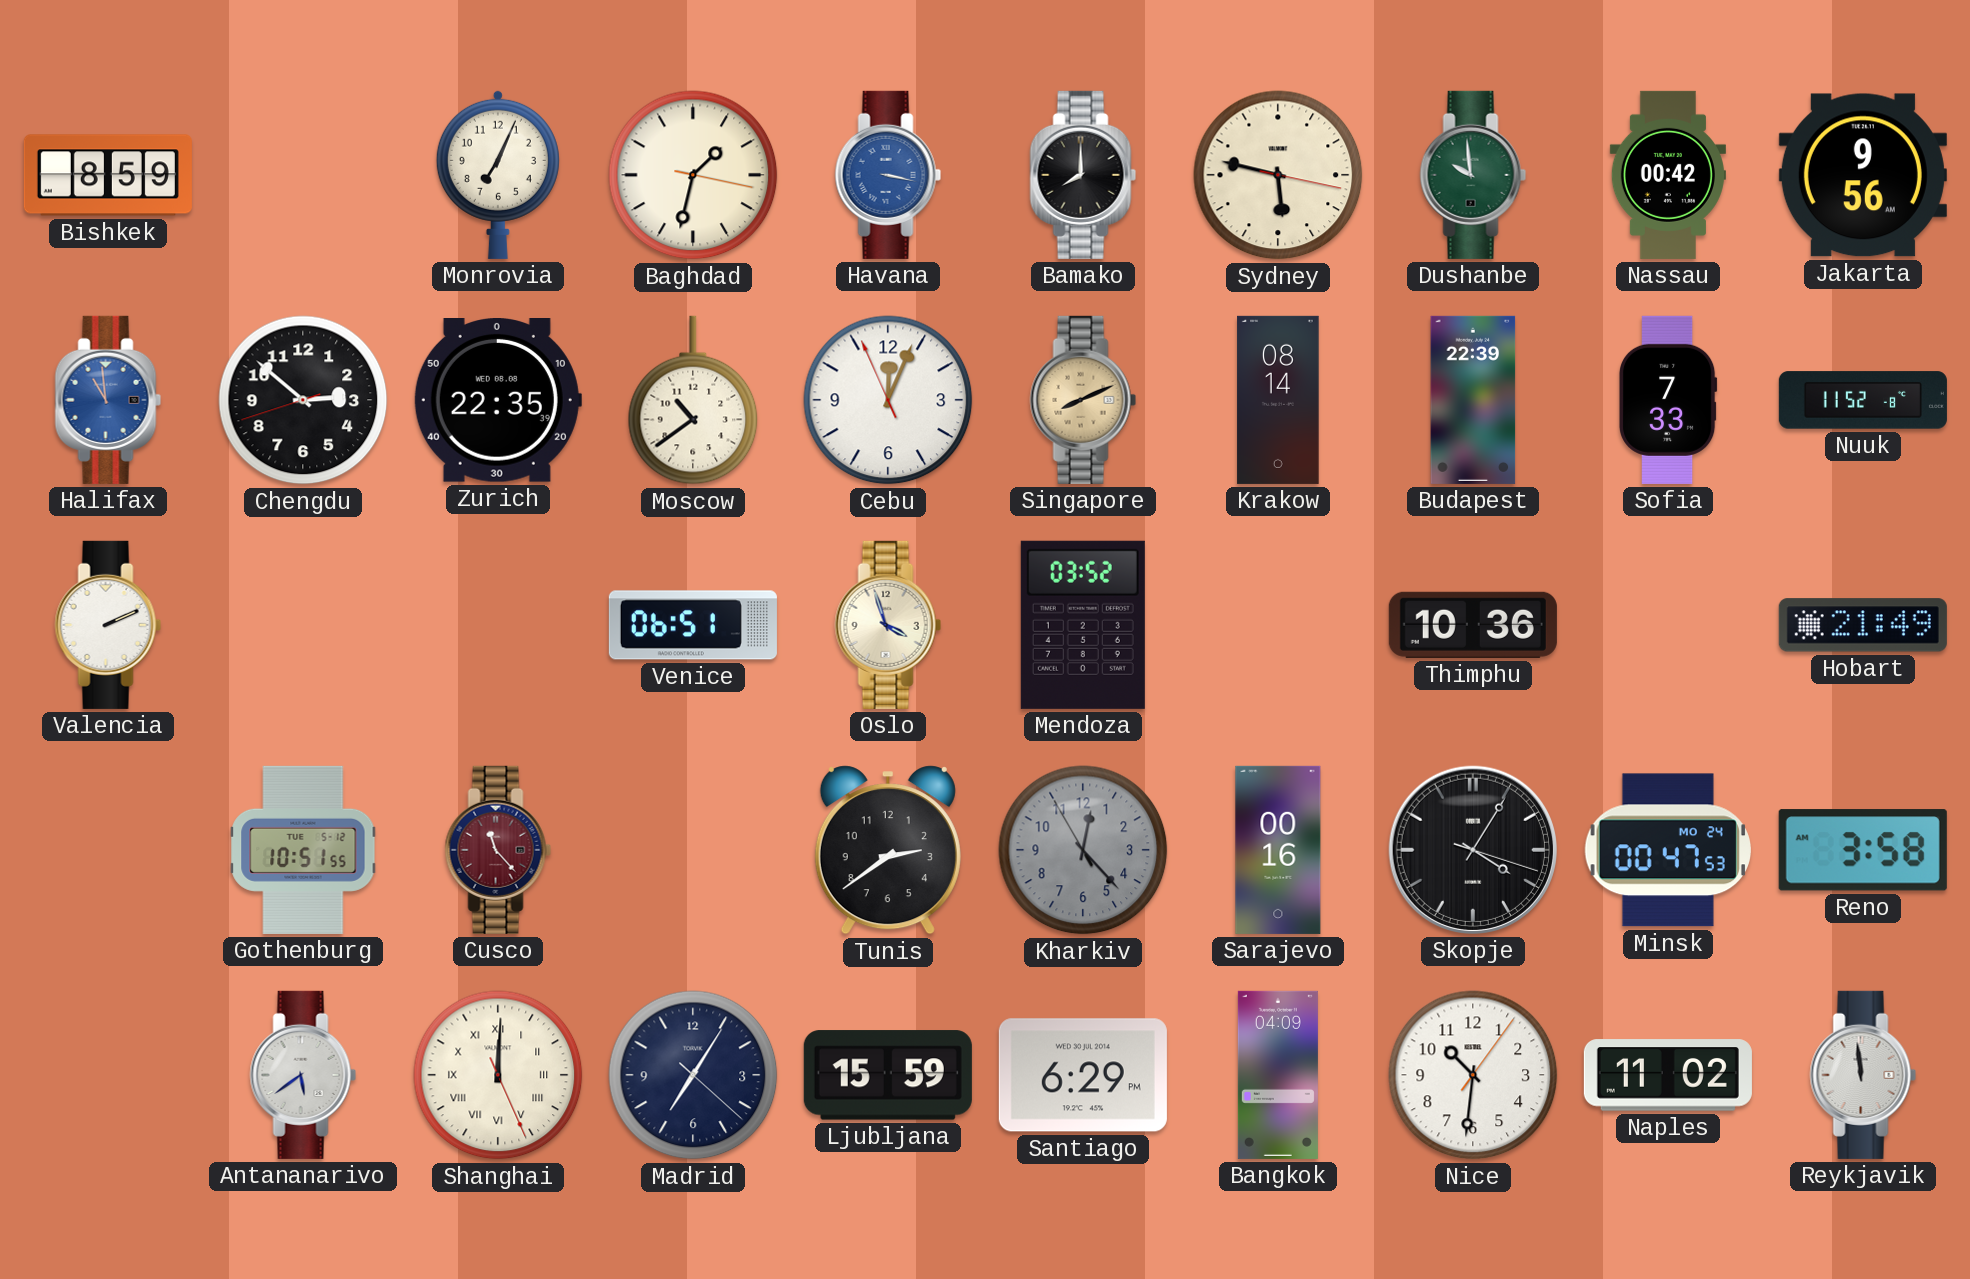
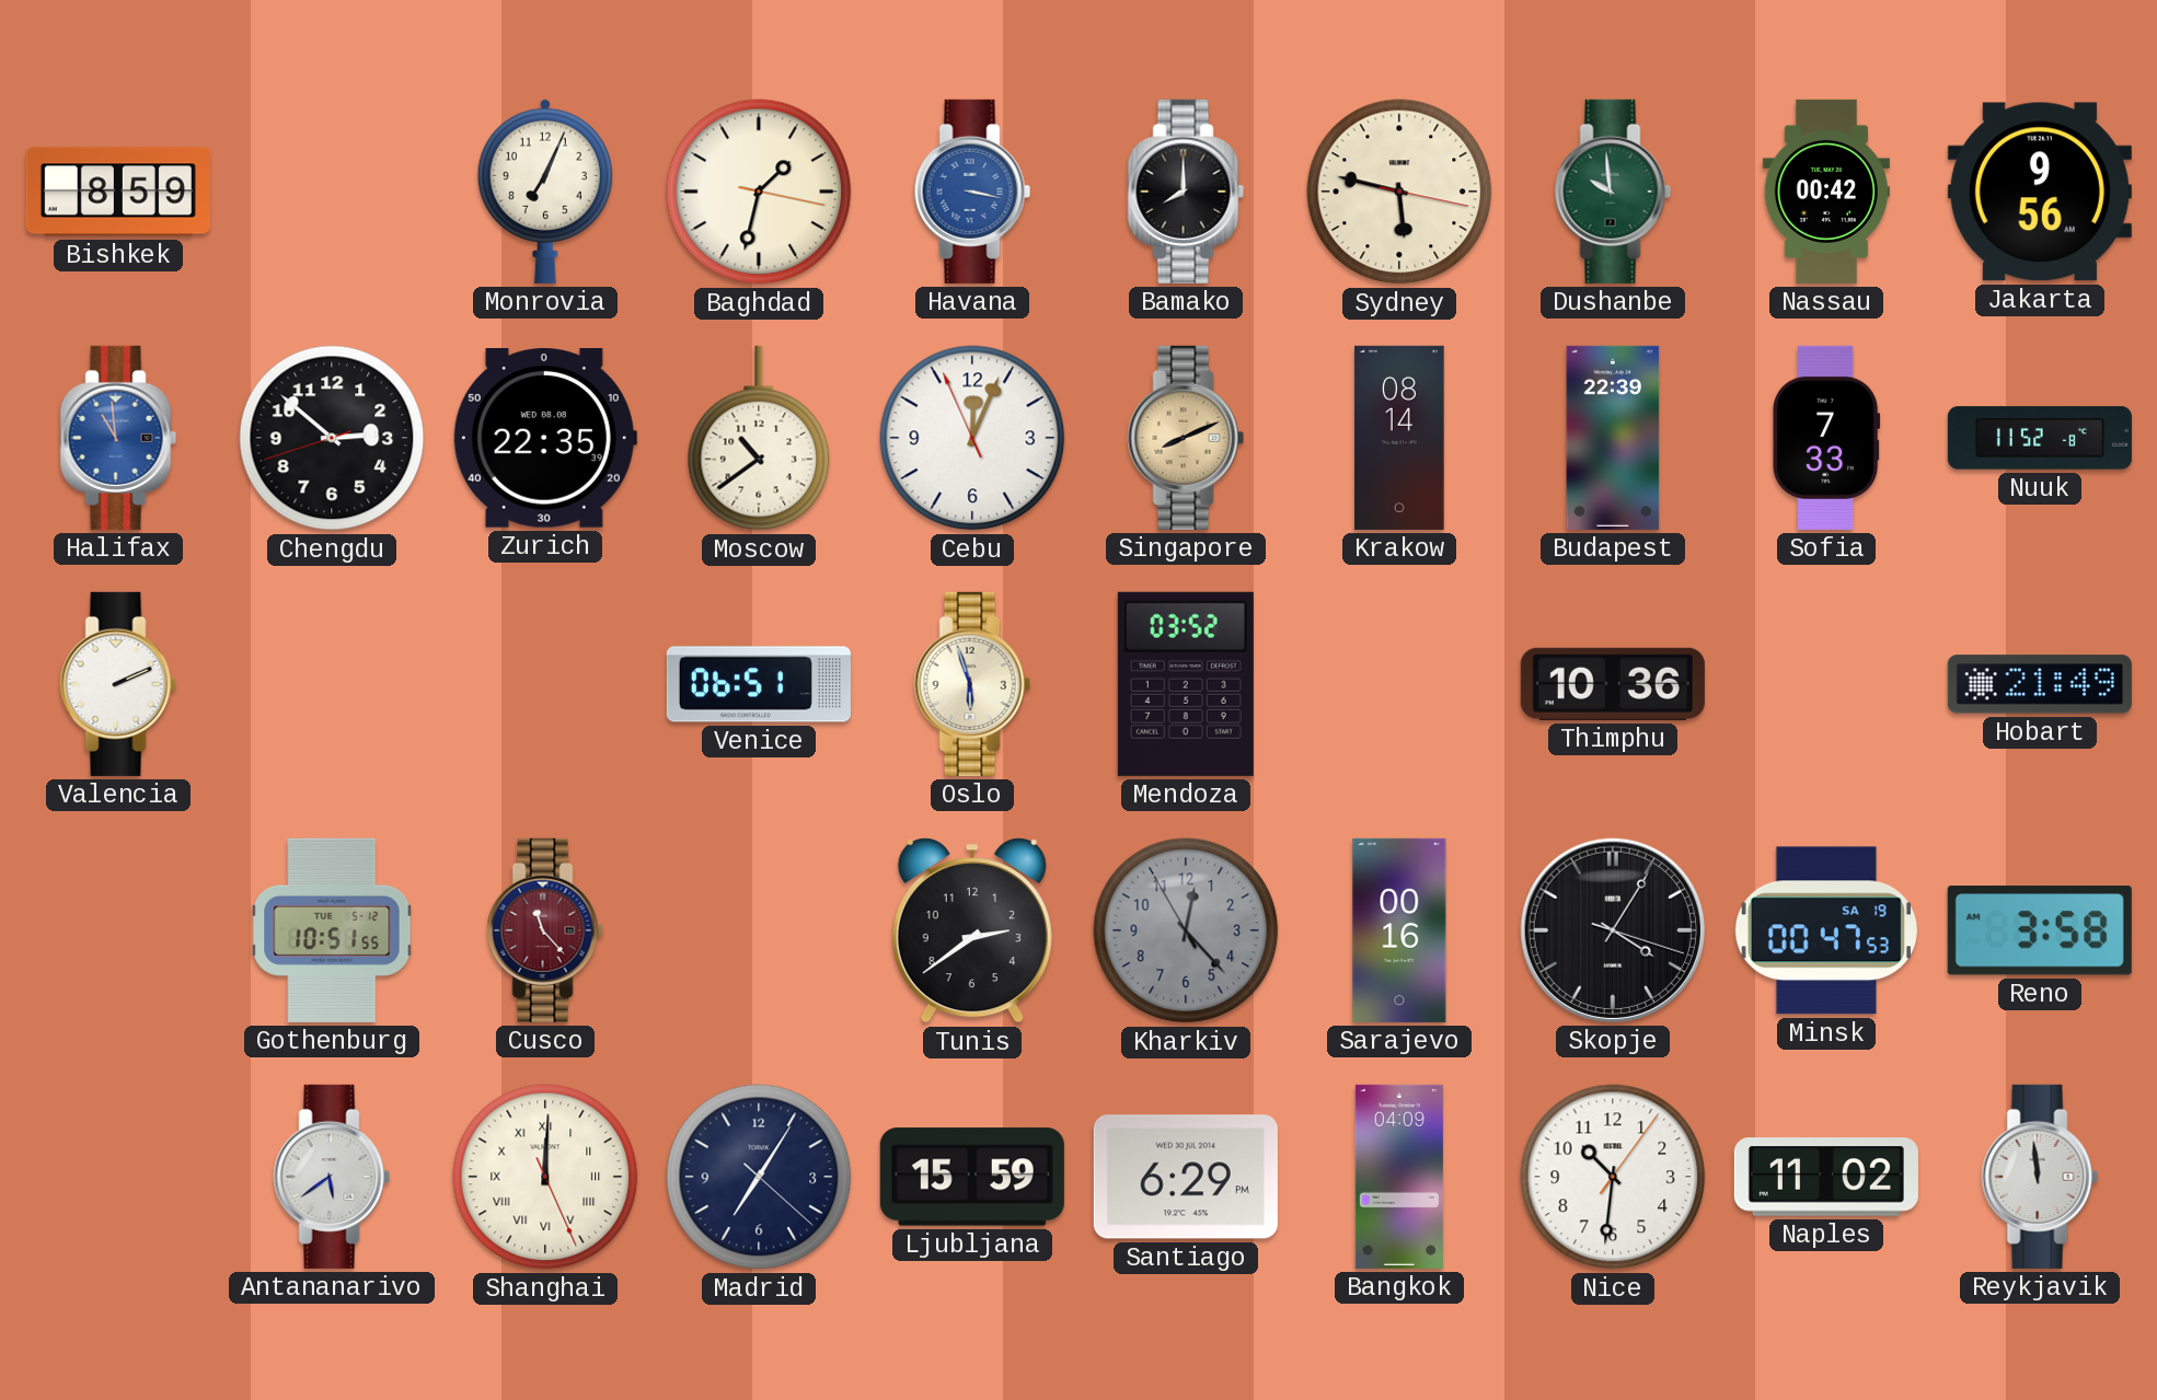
Oslo: 3:57 -> 5:57
Minsk date: MO 24 -> SA 19
